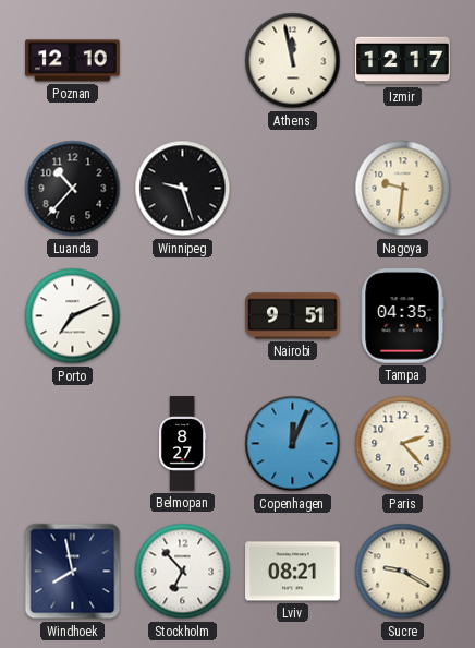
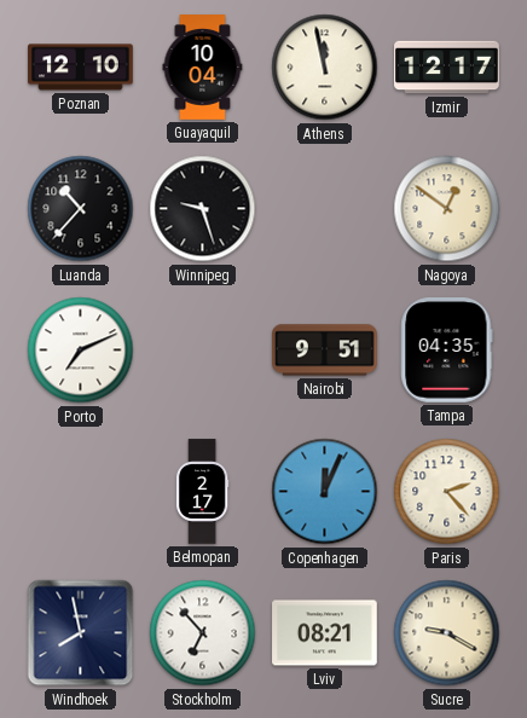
Guayaquil: none -> 10:04
Nagoya: 9:31 -> 12:51
Belmopan: 8:27 -> 2:17
